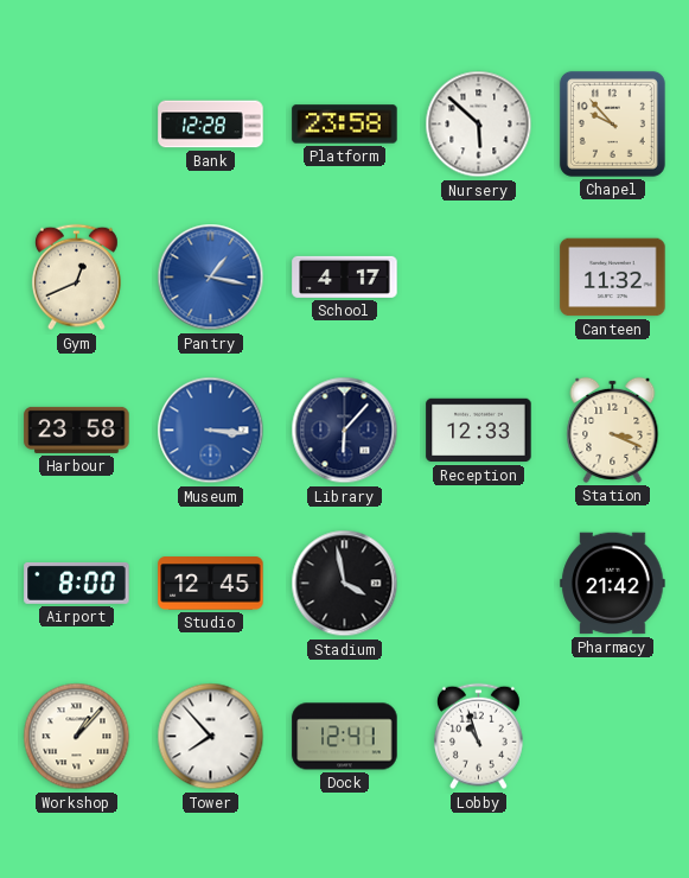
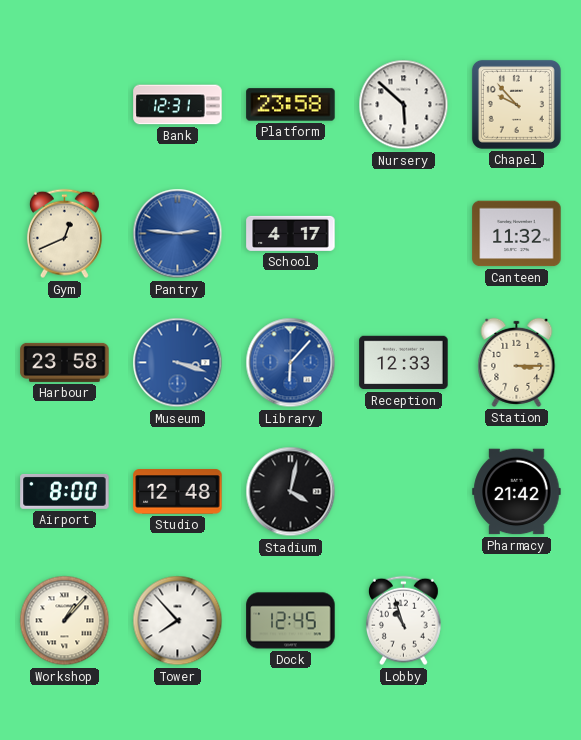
Bank: 12:28 -> 12:31
Pantry: 1:17 -> 2:46
Museum: 3:16 -> 3:18
Library dial: navy -> blue
Station: 3:19 -> 3:15
Studio: 12:45 -> 12:48
Stadium: 3:58 -> 4:02
Dock: 12:41 -> 12:45
